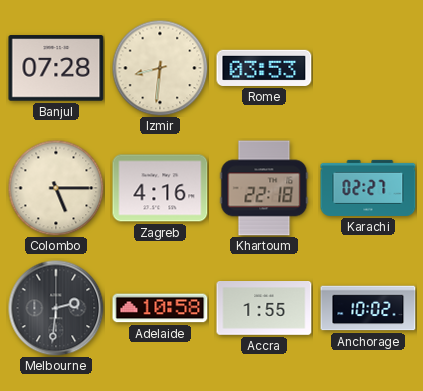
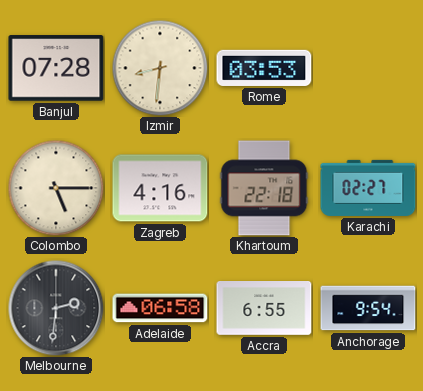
Adelaide: 10:58 -> 06:58
Accra: 1:55 -> 6:55
Anchorage: 10:02 -> 9:54
